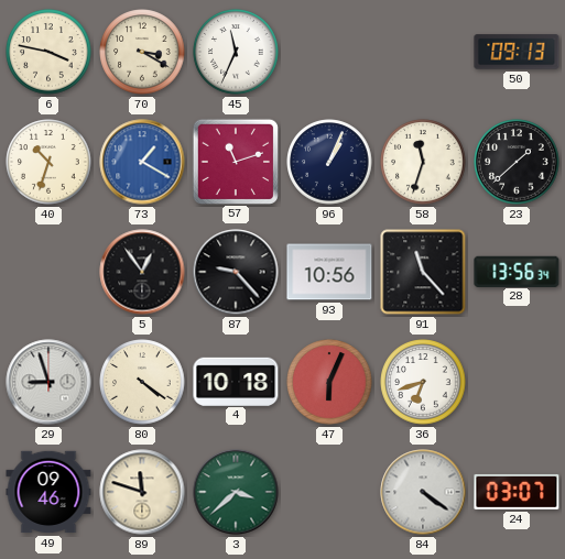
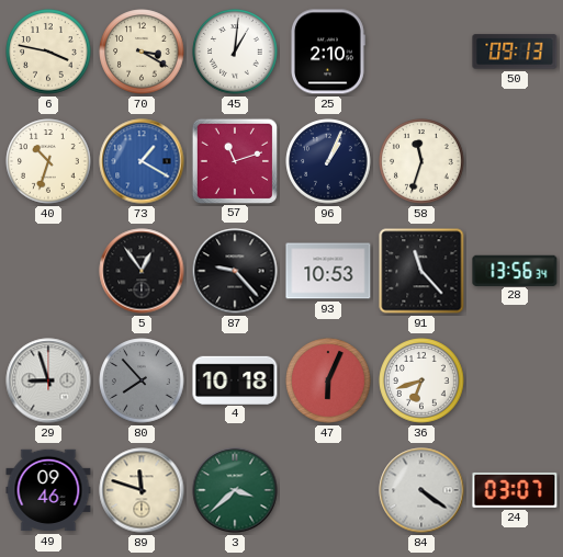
45: 11:34 -> 1:01
25: none -> 2:10
23: 1:38 -> none
93: 10:56 -> 10:53
80: 4:21 -> 7:53
80 dial: cream -> grey
